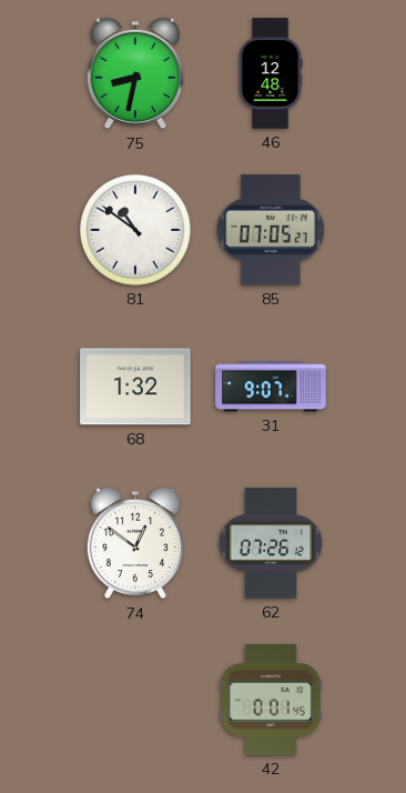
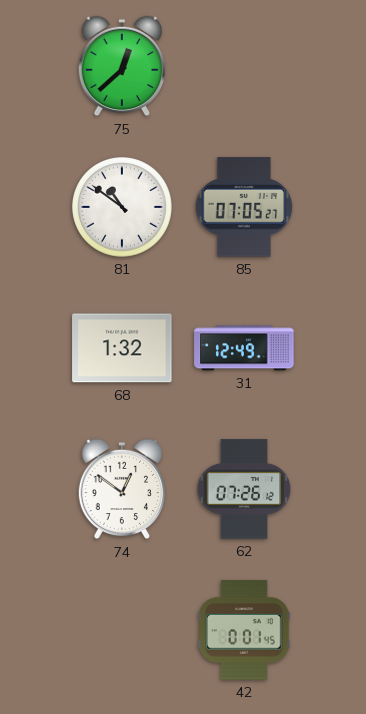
75: 8:32 -> 12:38
46: 12:48 -> none
31: 9:07 -> 12:49
